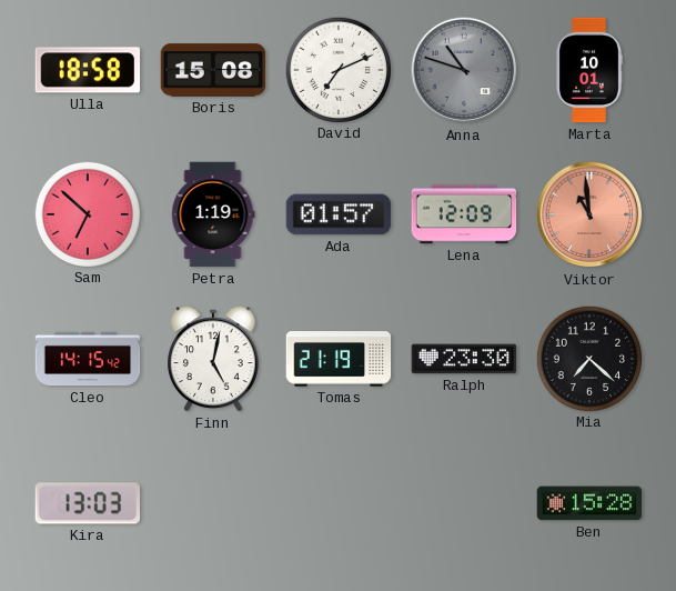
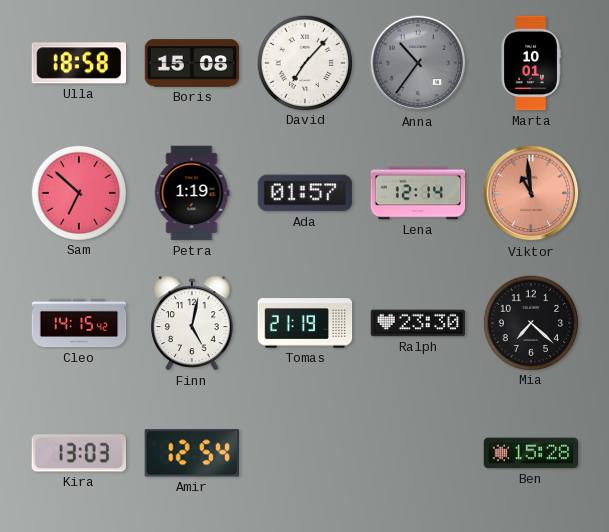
David: 7:11 -> 7:07
Anna: 10:48 -> 10:36
Lena: 12:09 -> 12:14
Amir: none -> 12:54
